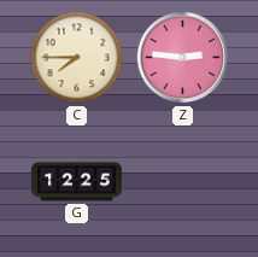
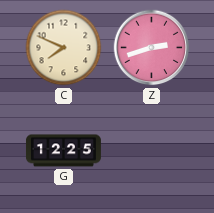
C: 7:45 -> 7:49
Z: 2:46 -> 2:42
